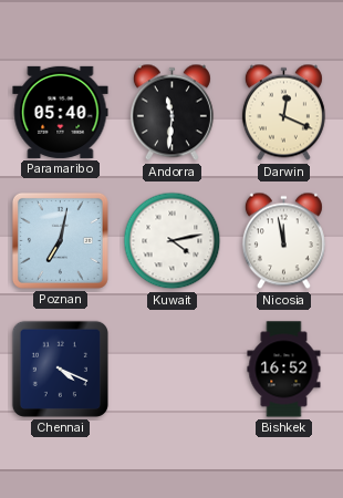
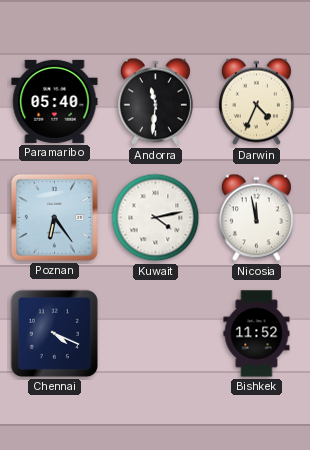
Darwin: 12:19 -> 4:34
Poznan: 7:02 -> 6:24
Bishkek: 16:52 -> 11:52
